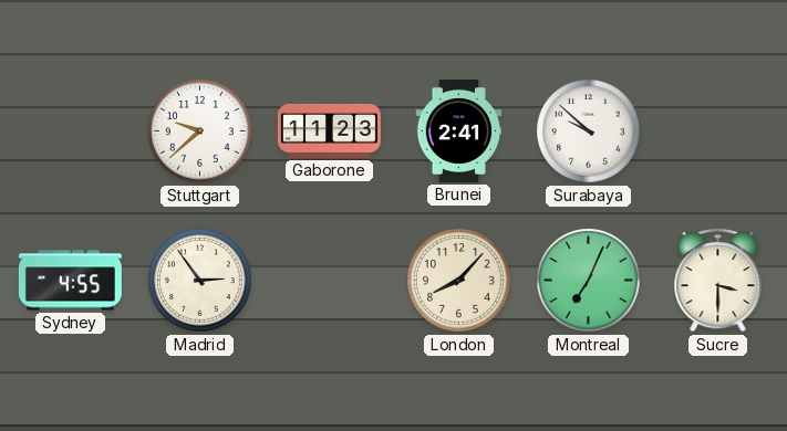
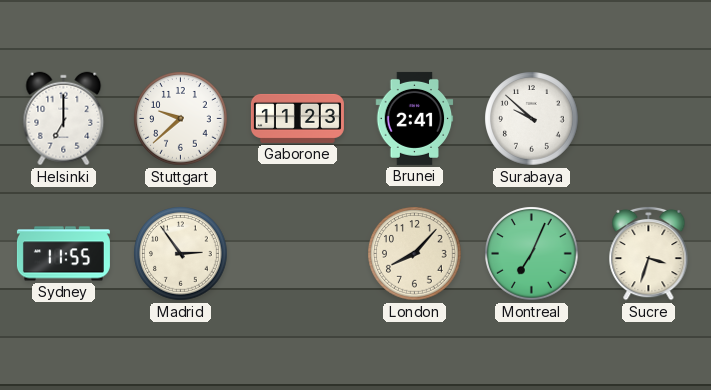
Helsinki: none -> 7:00
Sydney: 4:55 -> 11:55
Sucre: 3:30 -> 3:33
